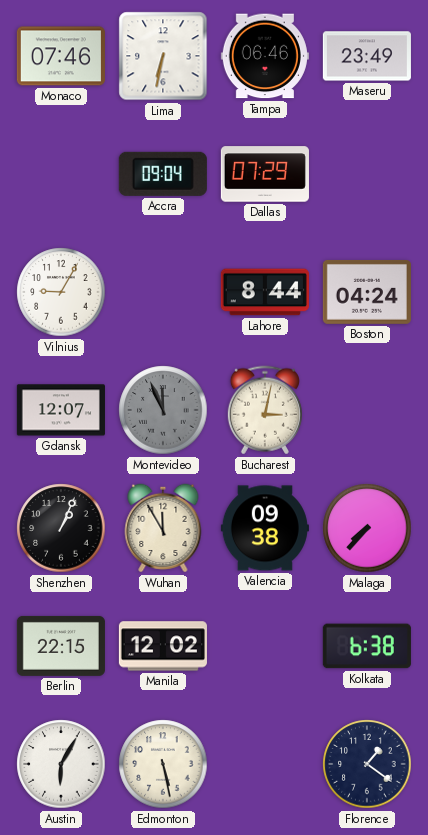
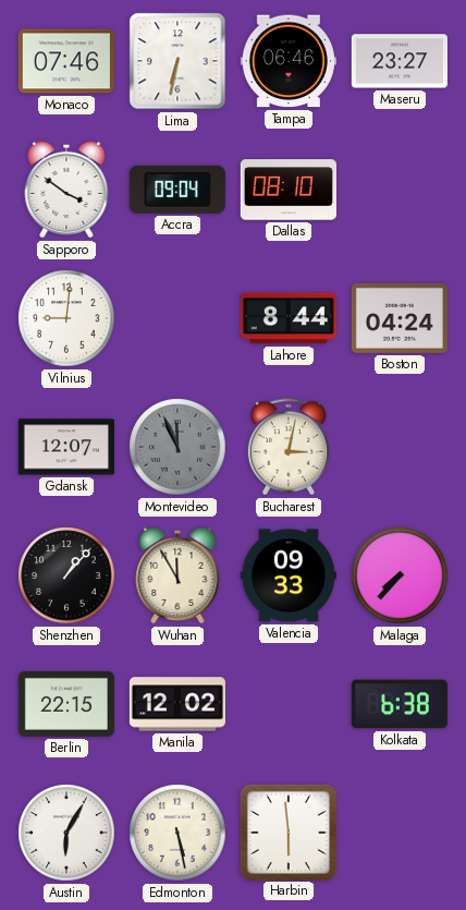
Maseru: 23:49 -> 23:27
Sapporo: none -> 3:51
Dallas: 07:29 -> 08:10
Vilnius: 9:05 -> 9:01
Shenzhen: 1:04 -> 1:07
Valencia: 09:38 -> 09:33
Harbin: none -> 5:59
Florence: 1:21 -> none
